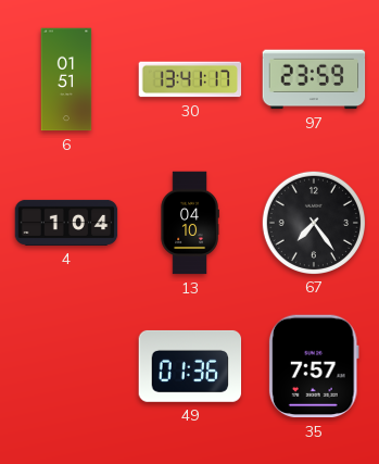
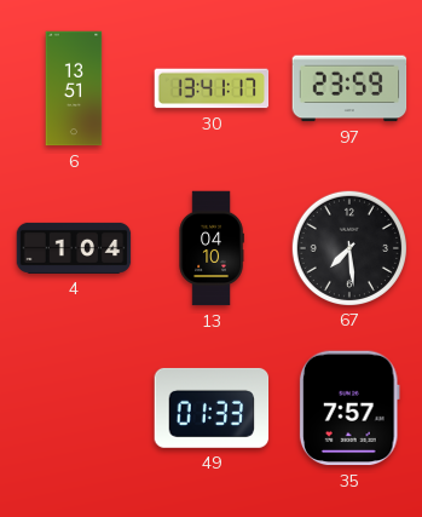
6: 01:51 -> 13:51
67: 7:24 -> 7:29
49: 01:36 -> 01:33
